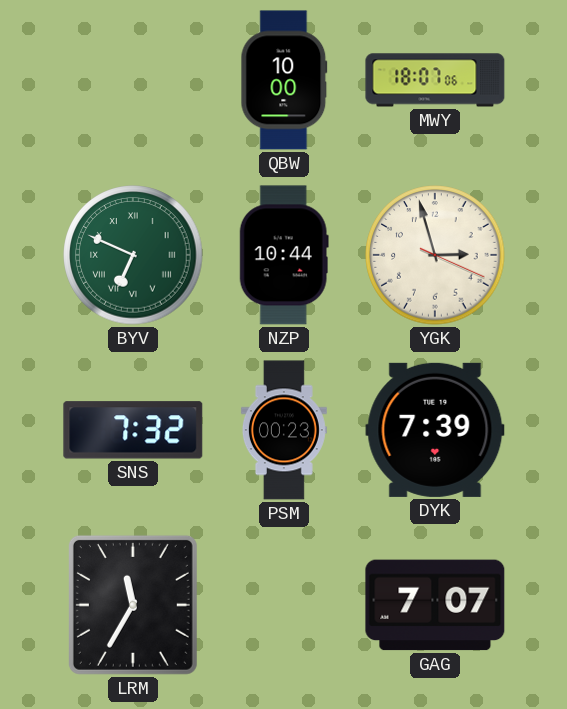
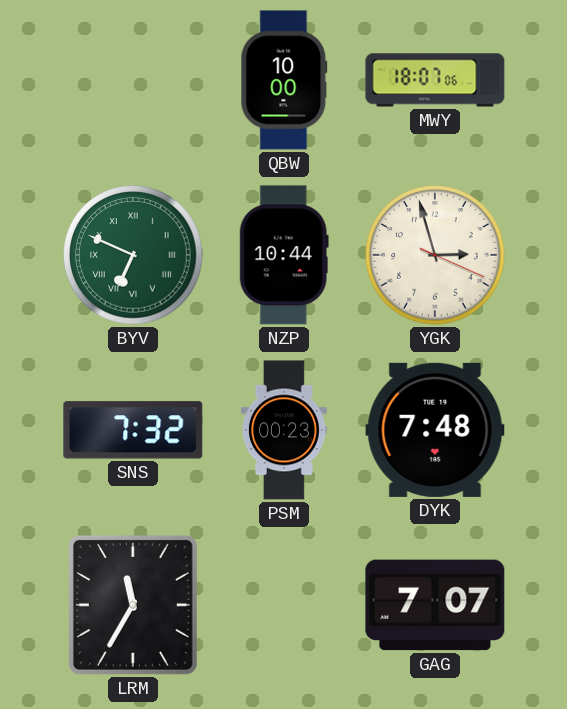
DYK: 7:39 -> 7:48
